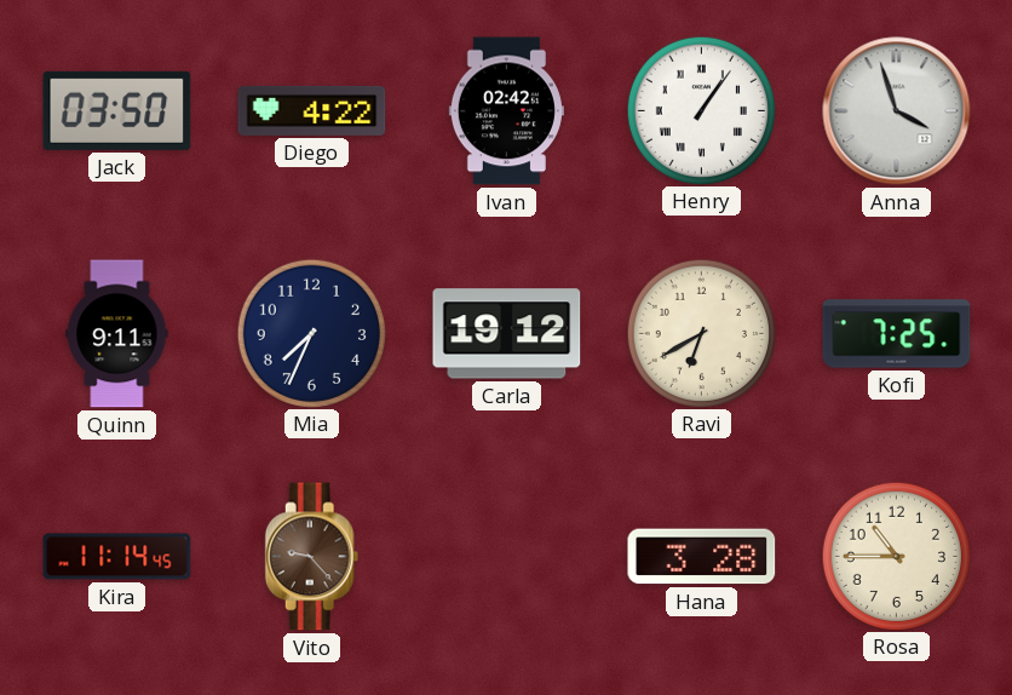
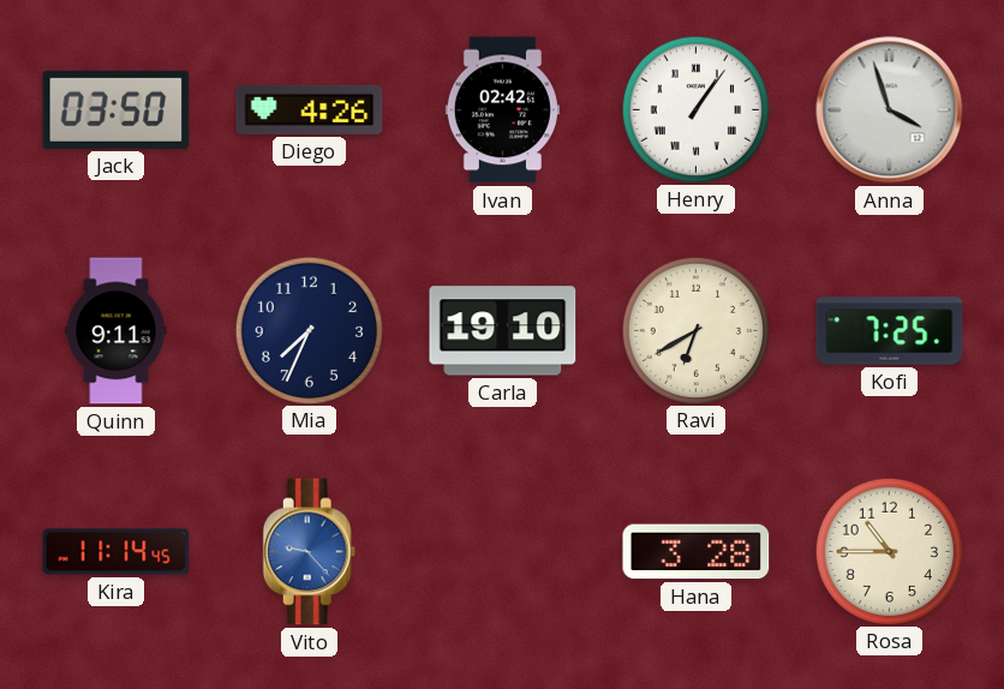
Diego: 4:22 -> 4:26
Carla: 19:12 -> 19:10
Vito dial: brown -> blue
